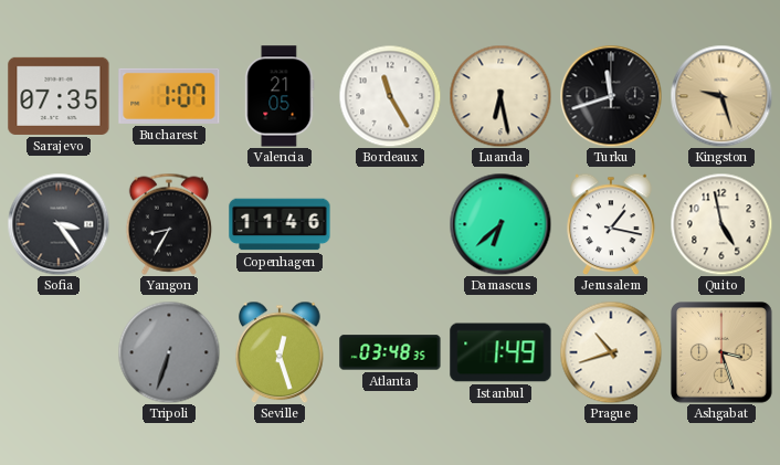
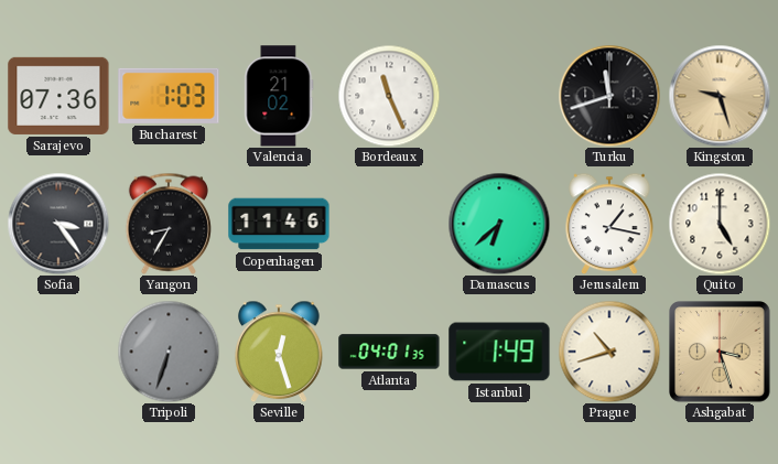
Sarajevo: 07:35 -> 07:36
Bucharest: 1:07 -> 1:03
Valencia: 21:05 -> 21:02
Bordeaux: 11:25 -> 11:26
Luanda: 6:28 -> none
Quito: 4:58 -> 5:00
Atlanta: 03:48 -> 04:01
